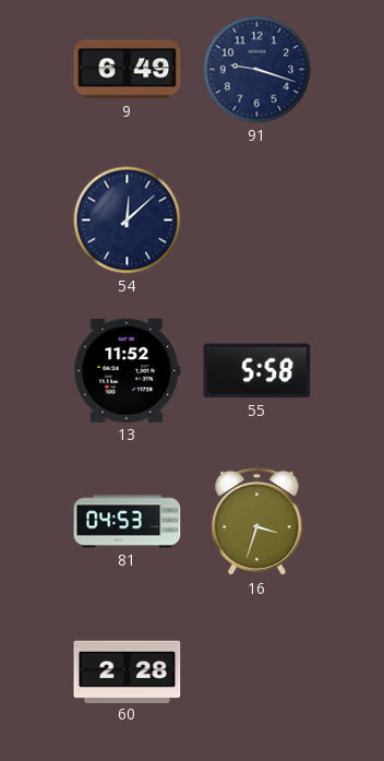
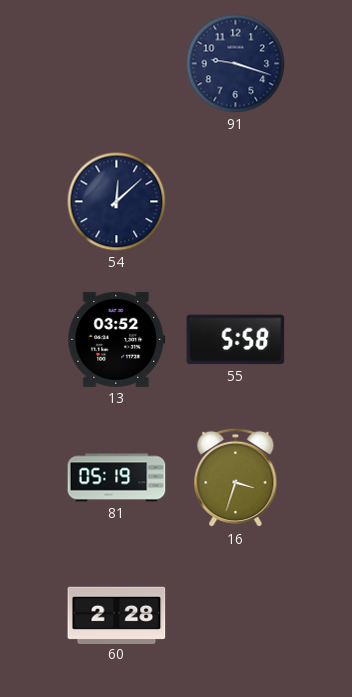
9: 6:49 -> none
13: 11:52 -> 03:52
81: 04:53 -> 05:19
